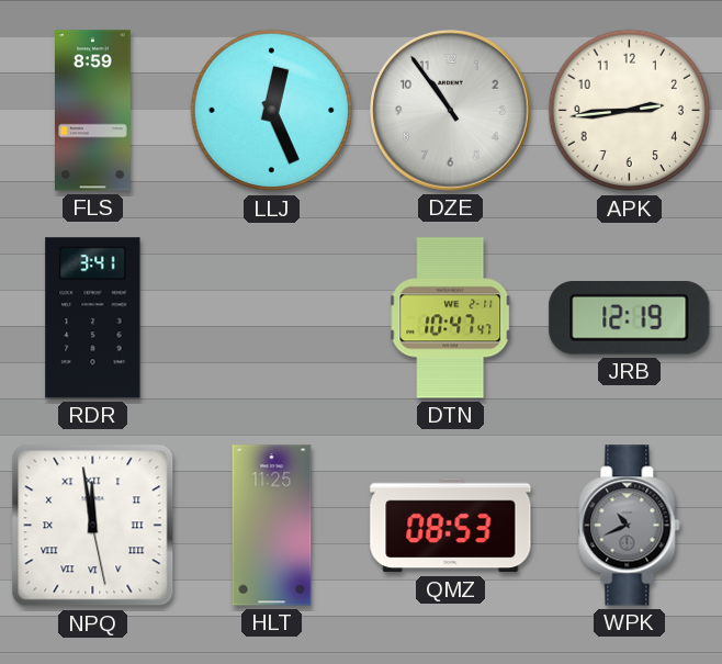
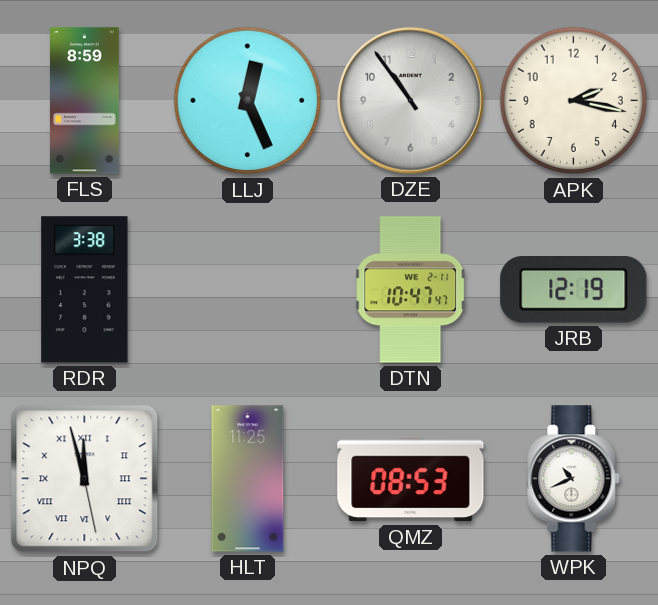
APK: 2:44 -> 2:17
RDR: 3:41 -> 3:38
NPQ: 11:58 -> 11:57
WPK dial: grey -> white
